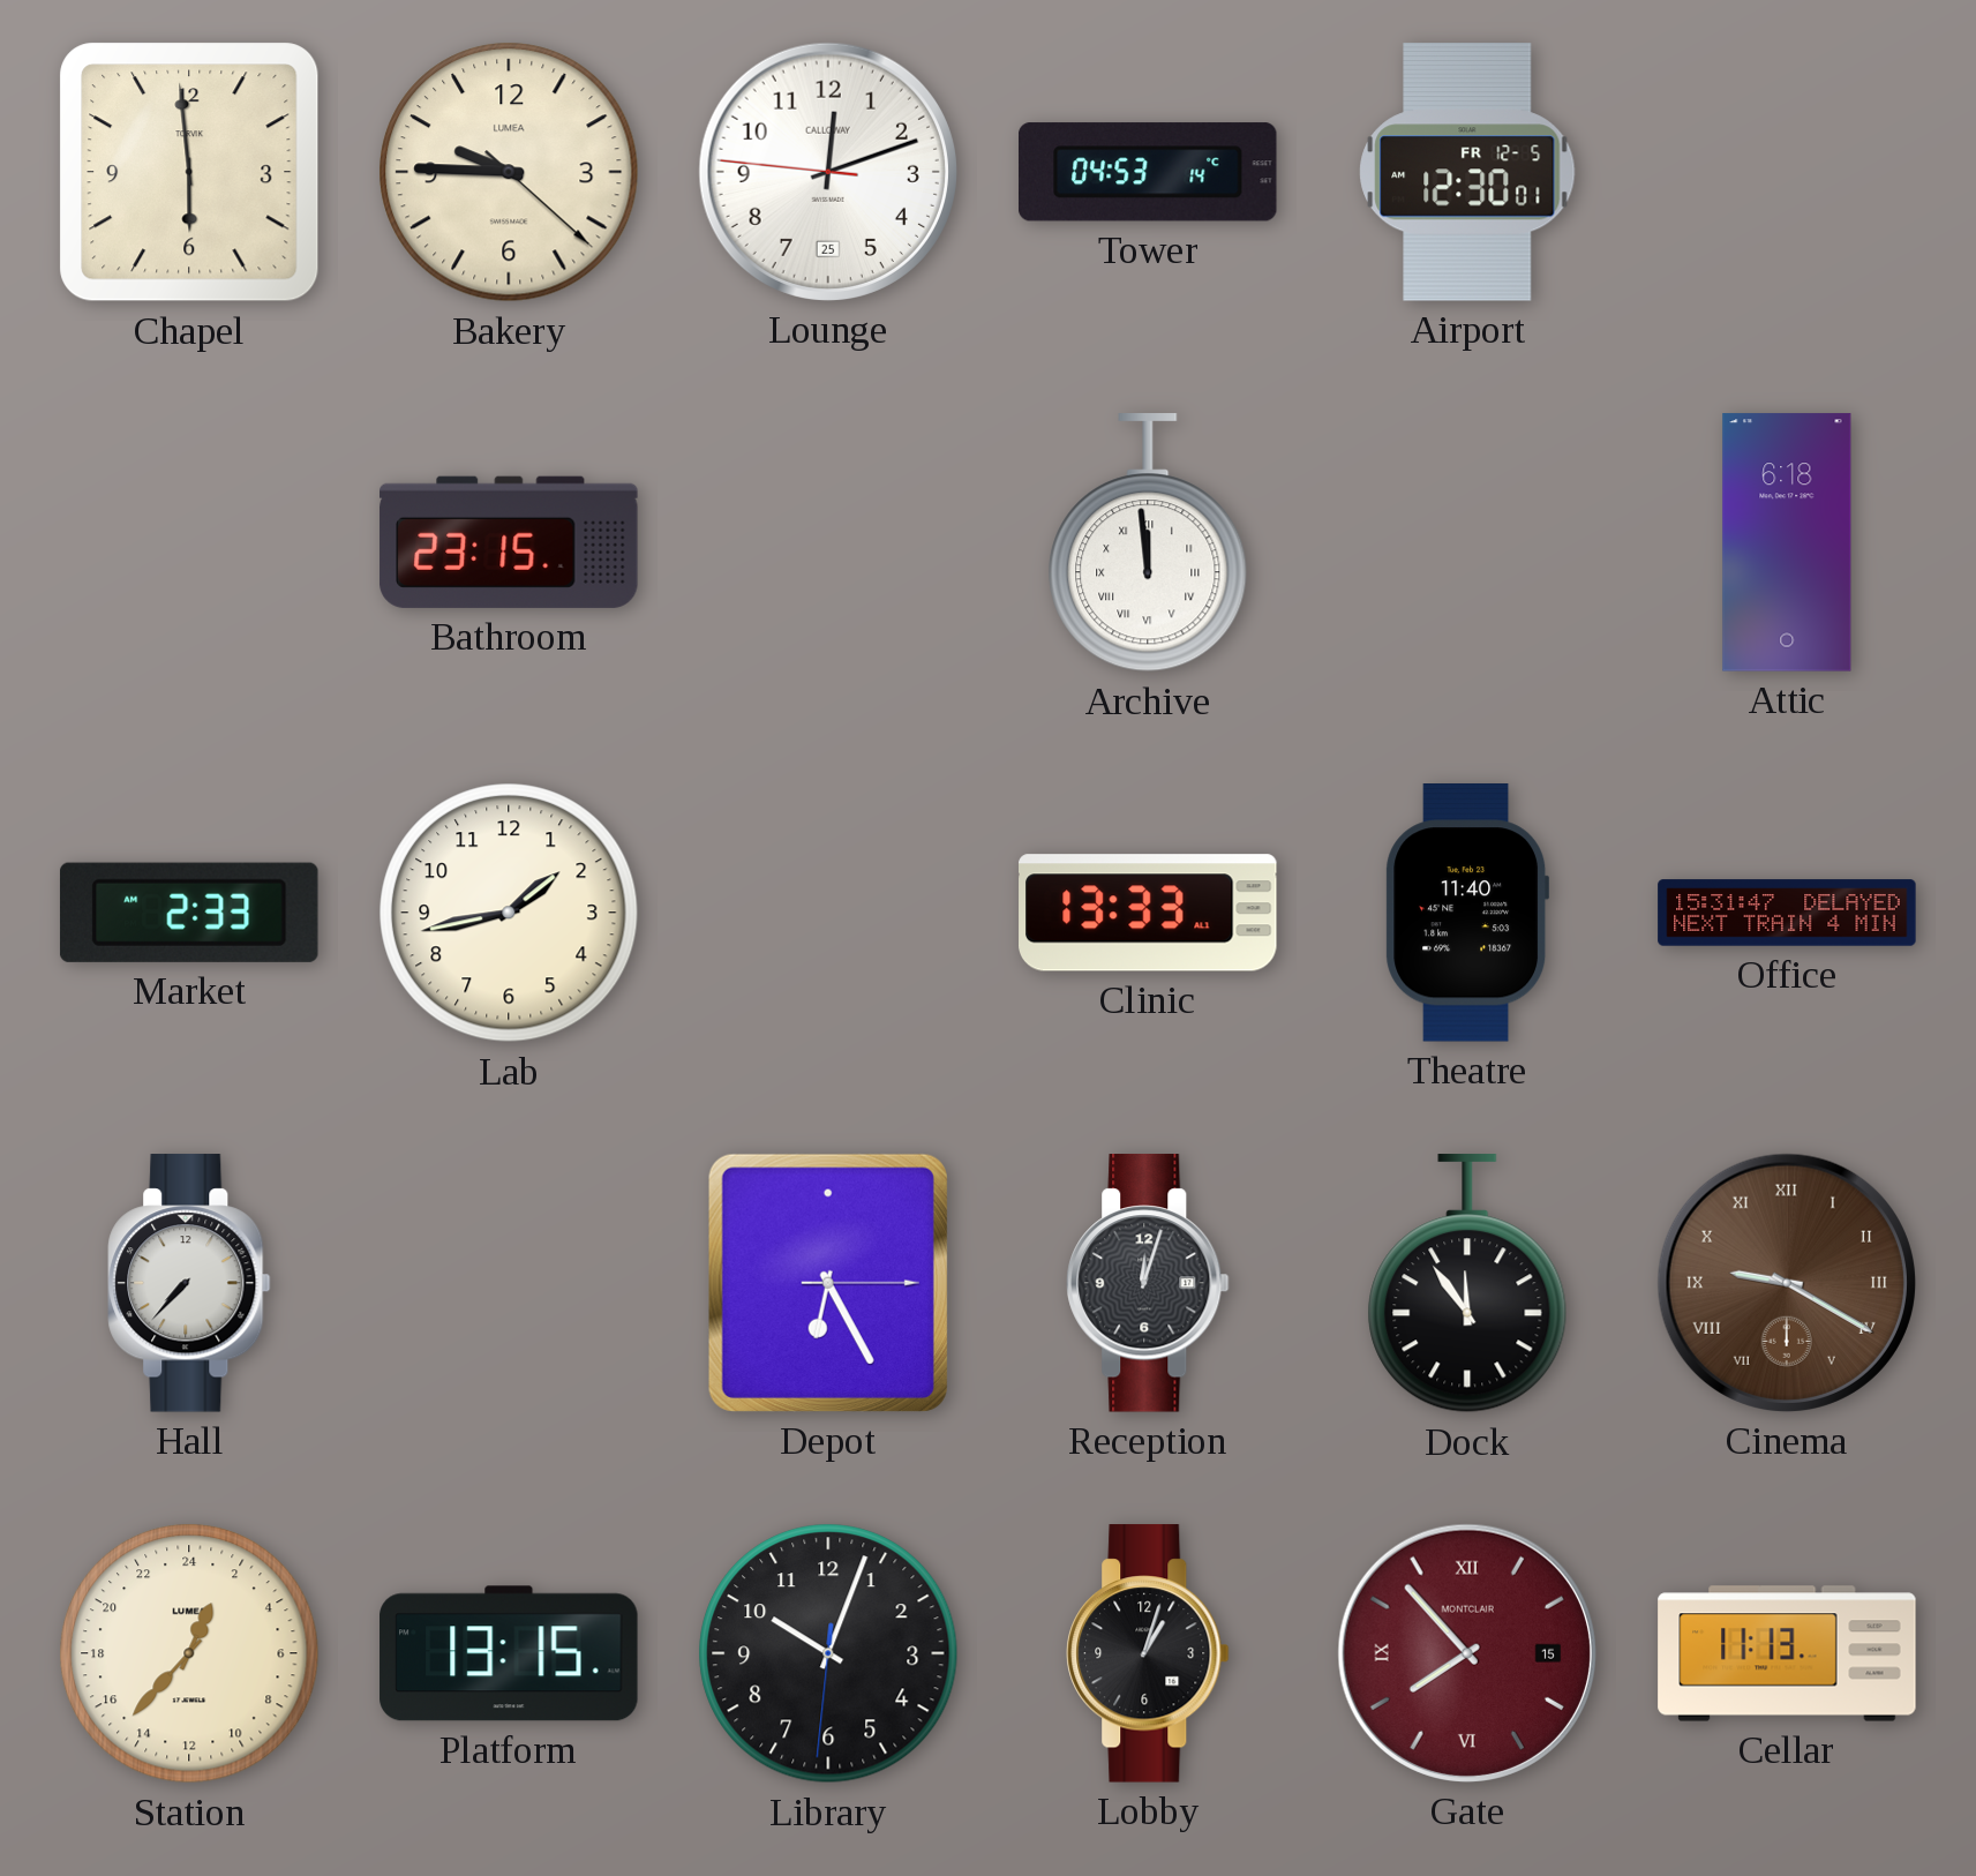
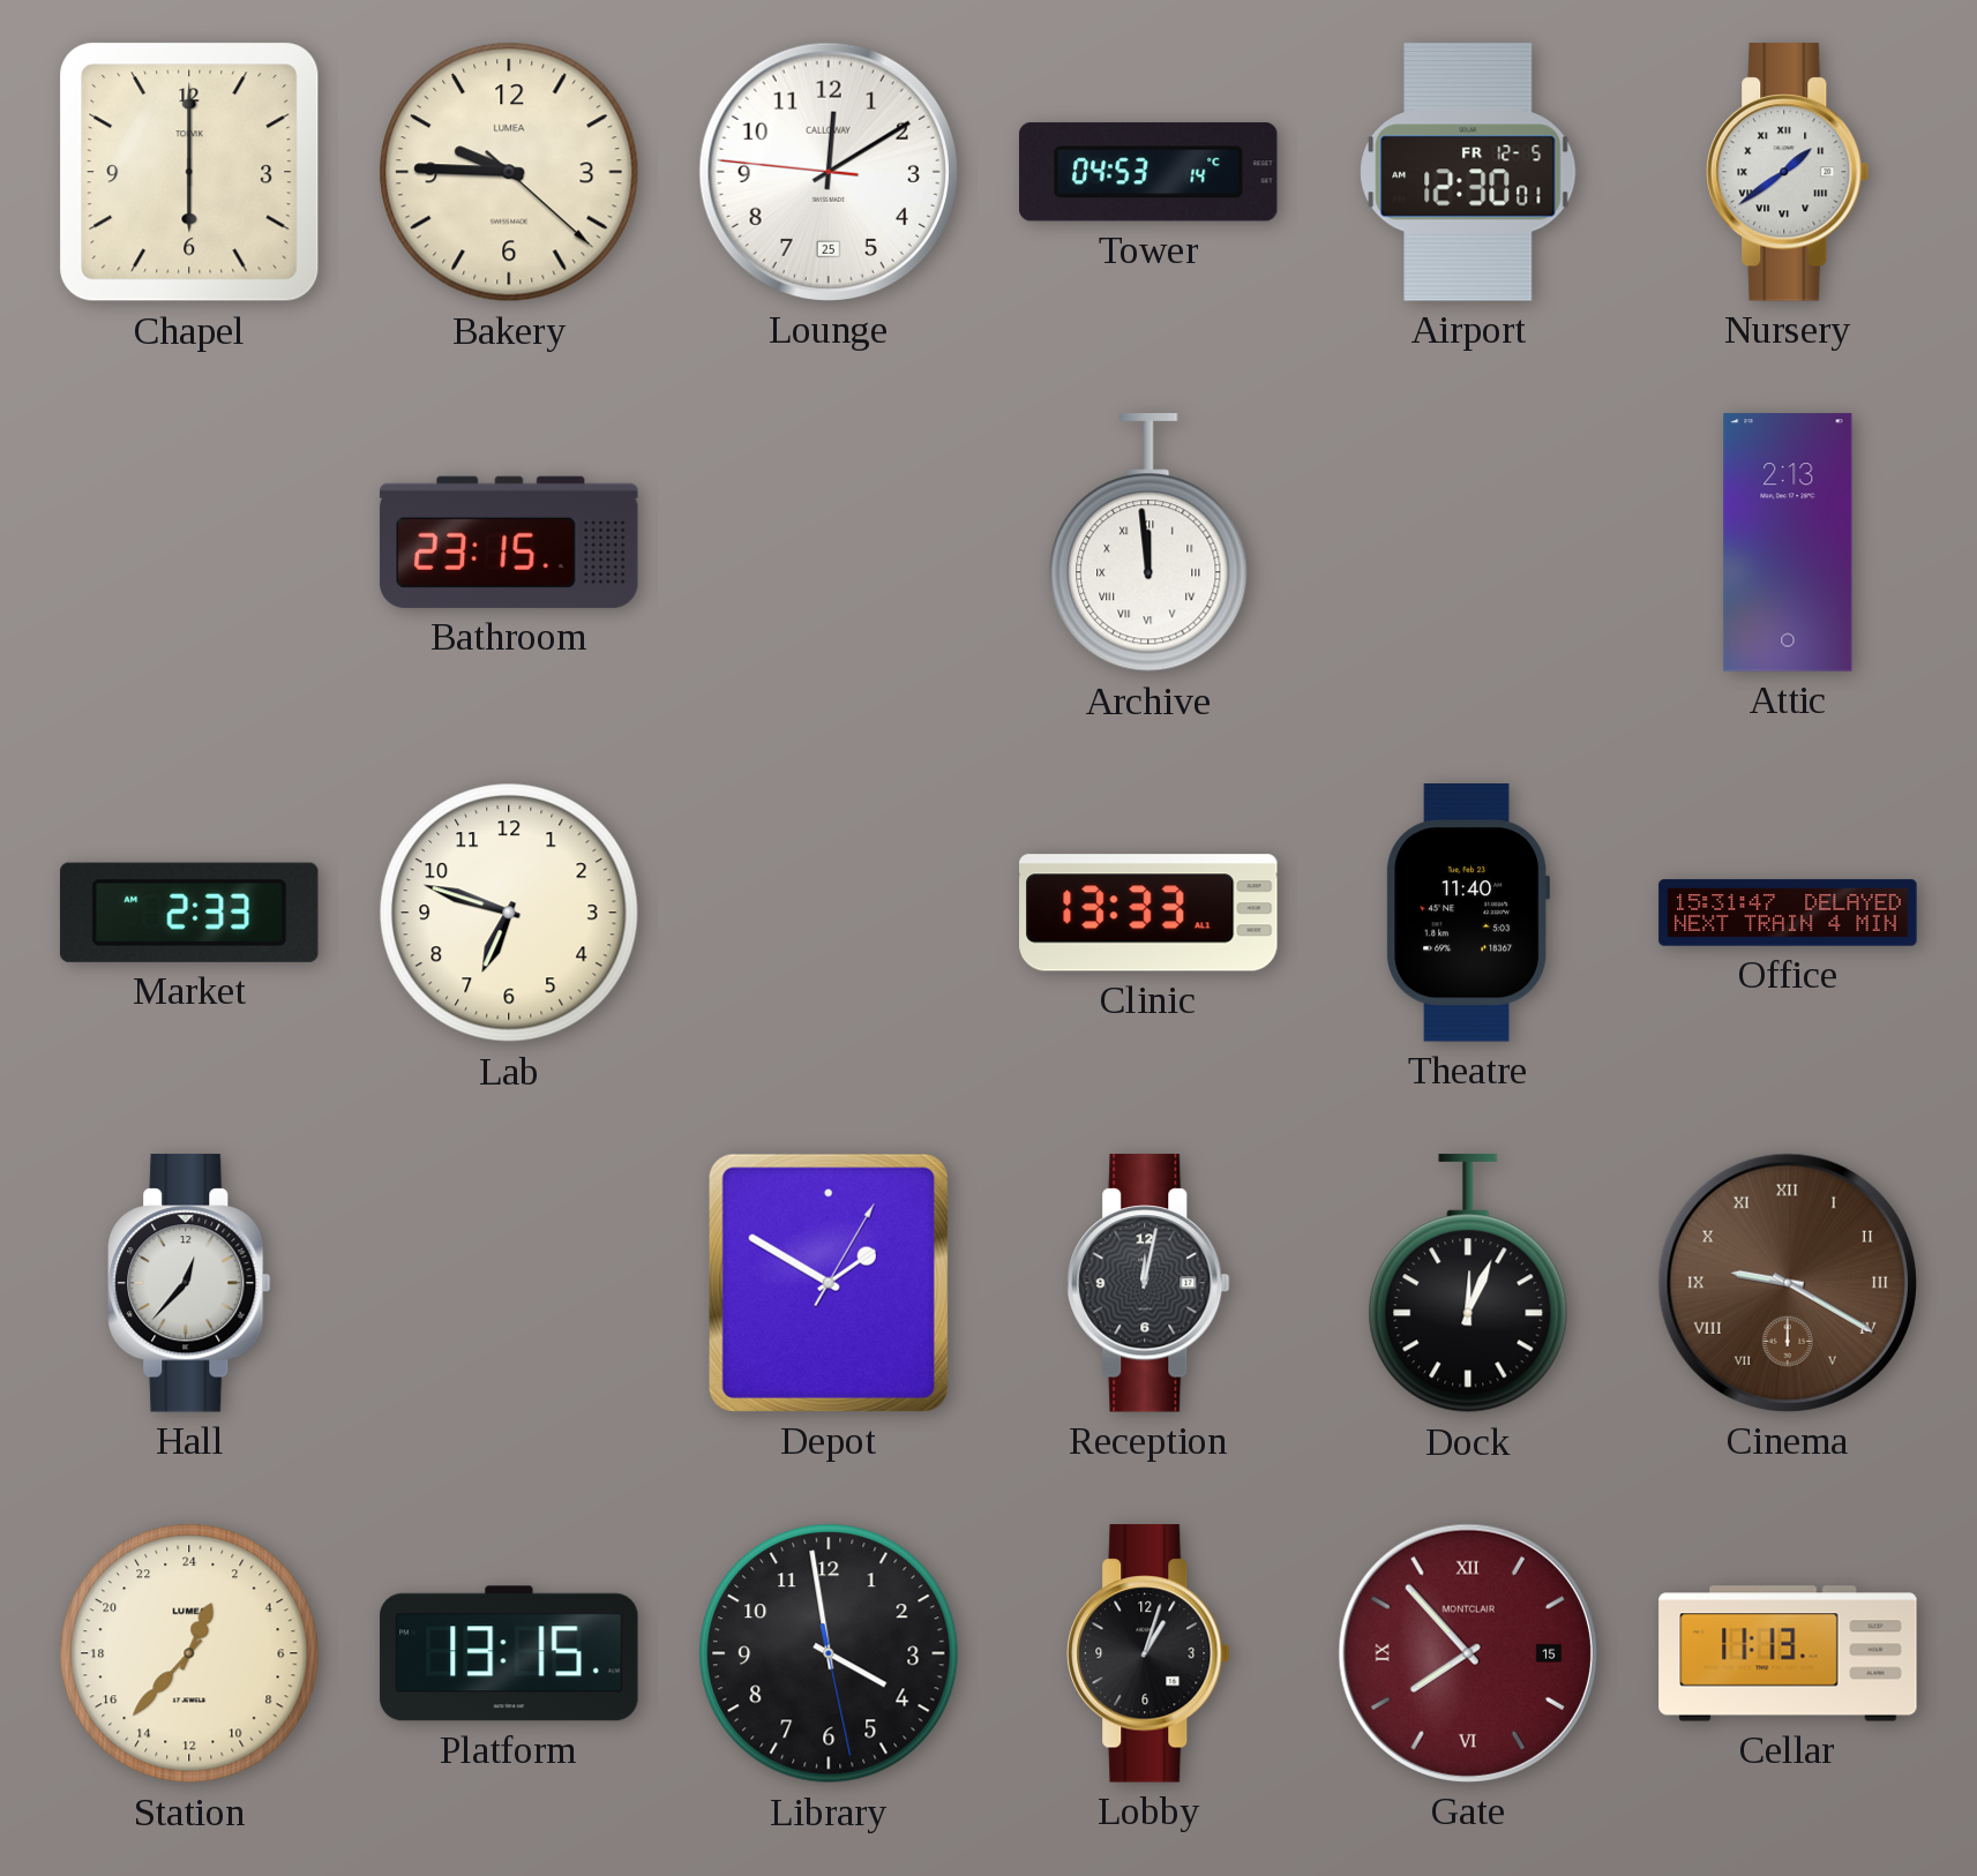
Chapel: 5:59 -> 6:00
Lounge: 12:11 -> 12:09
Nursery: none -> 1:39
Attic: 6:18 -> 2:13
Lab: 1:43 -> 6:48
Hall: 7:37 -> 12:37
Depot: 6:25 -> 1:50
Reception: 12:03 -> 12:02
Dock: 11:54 -> 12:04
Library: 10:03 -> 3:58
